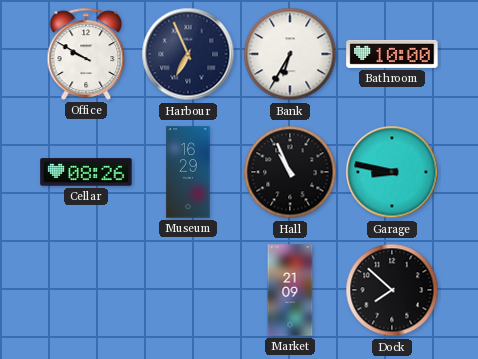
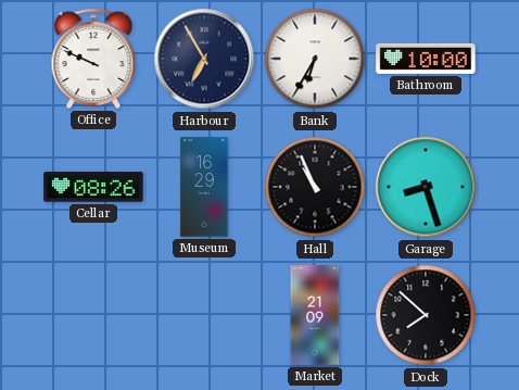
Office: 9:50 -> 9:49
Harbour: 6:56 -> 6:55
Garage: 8:47 -> 8:27
